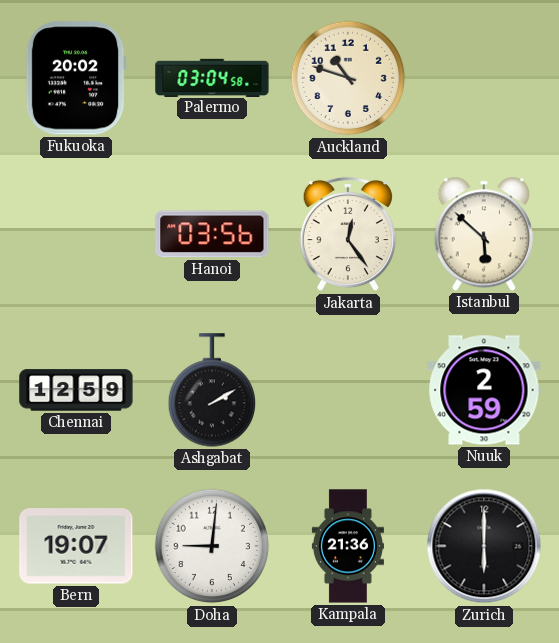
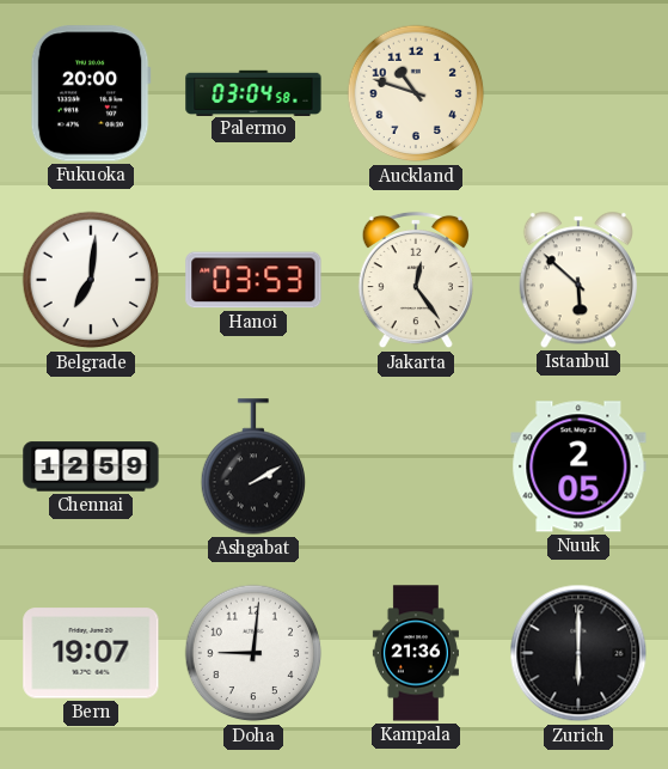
Fukuoka: 20:02 -> 20:00
Belgrade: none -> 7:01
Hanoi: 03:56 -> 03:53
Nuuk: 2:59 -> 2:05
